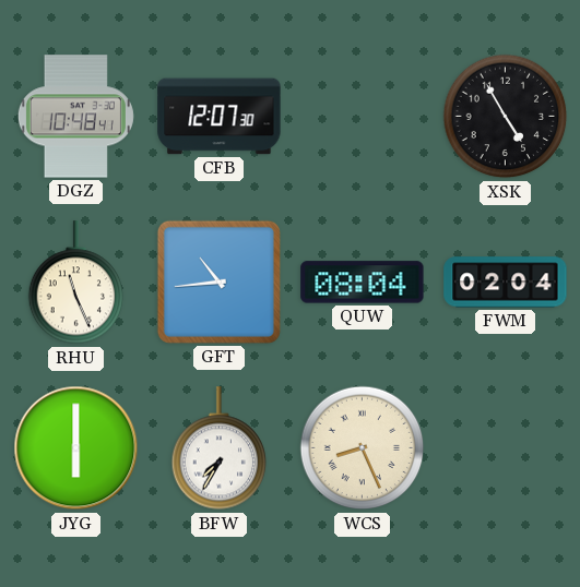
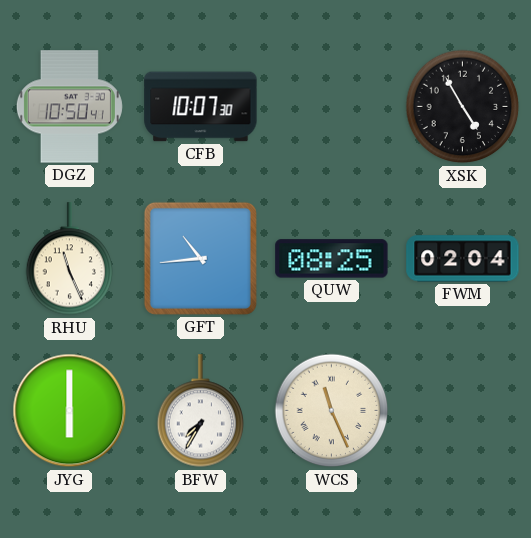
DGZ: 10:48 -> 10:50
CFB: 12:07 -> 10:07
QUW: 08:04 -> 08:25
WCS: 8:26 -> 11:26
